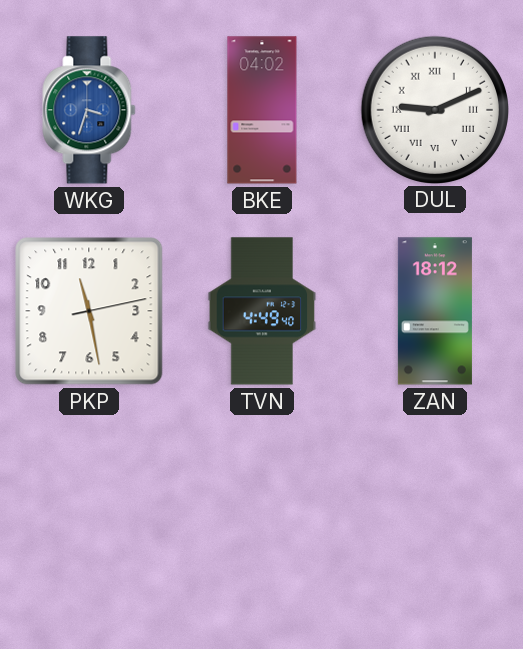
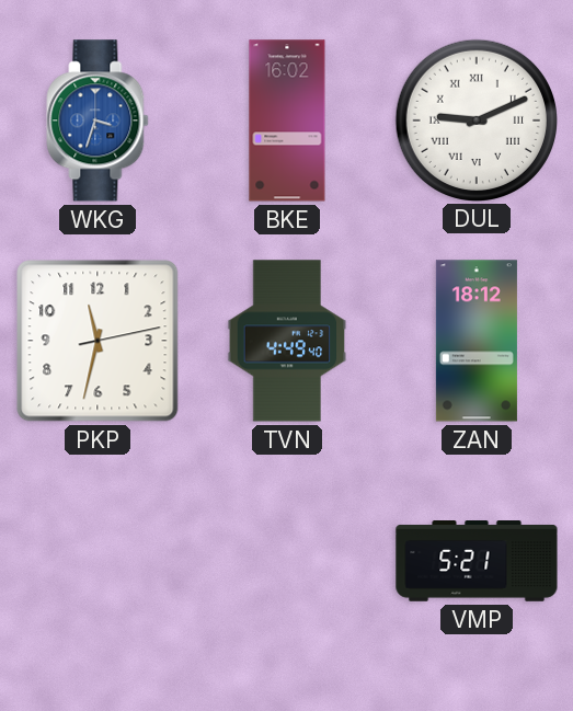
BKE: 04:02 -> 16:02
PKP: 11:28 -> 11:32
VMP: none -> 5:21
